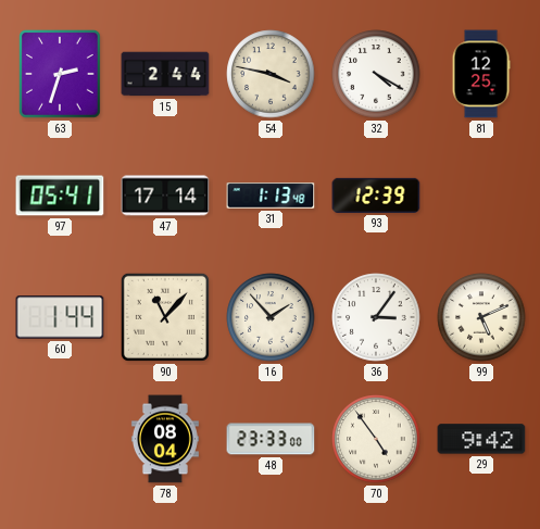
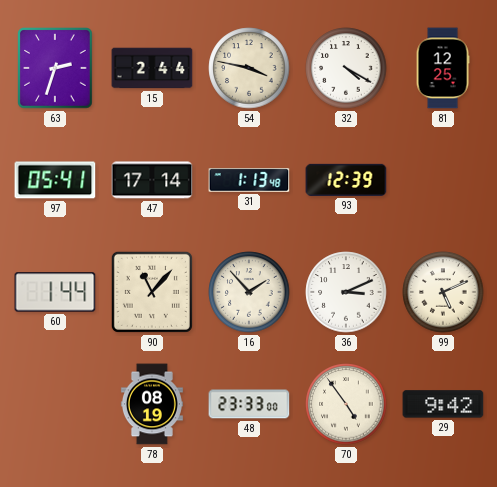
36: 3:06 -> 3:11
78: 08:04 -> 08:19
